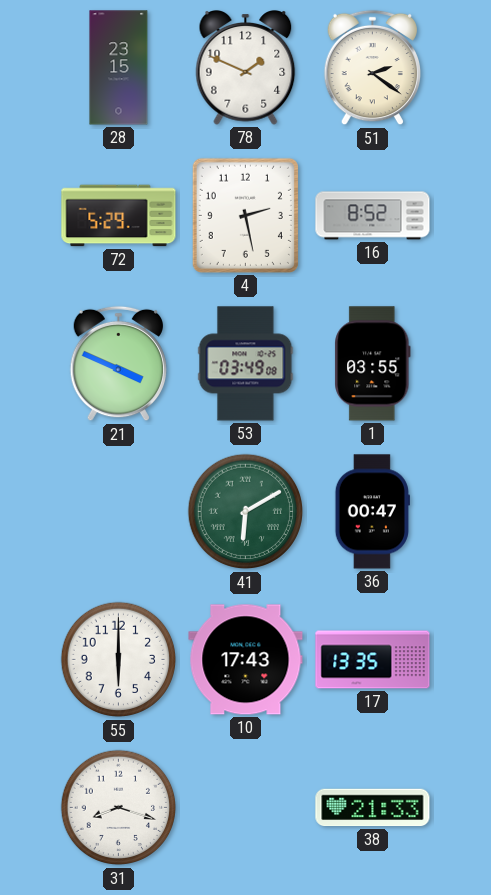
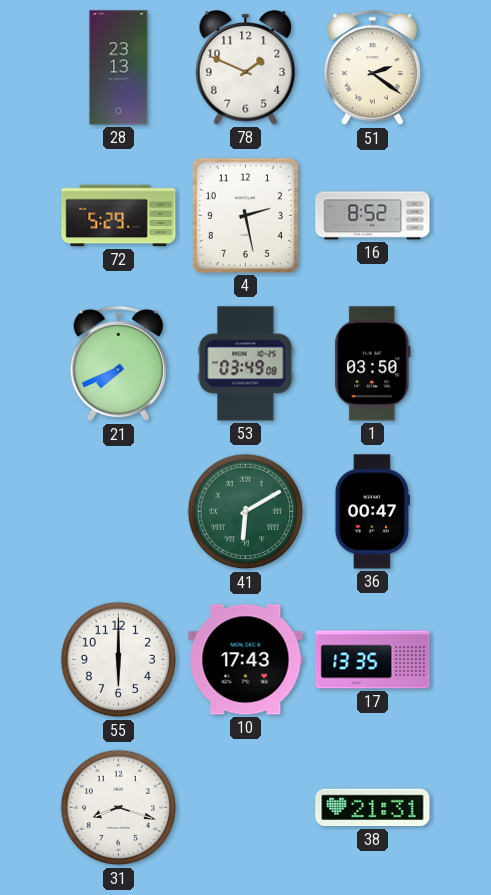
28: 23:15 -> 23:13
21: 3:49 -> 7:41
1: 03:55 -> 03:50
38: 21:33 -> 21:31
